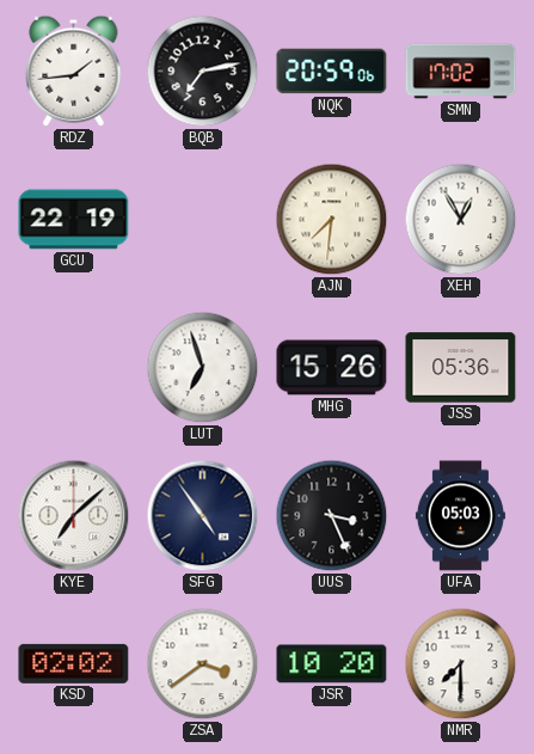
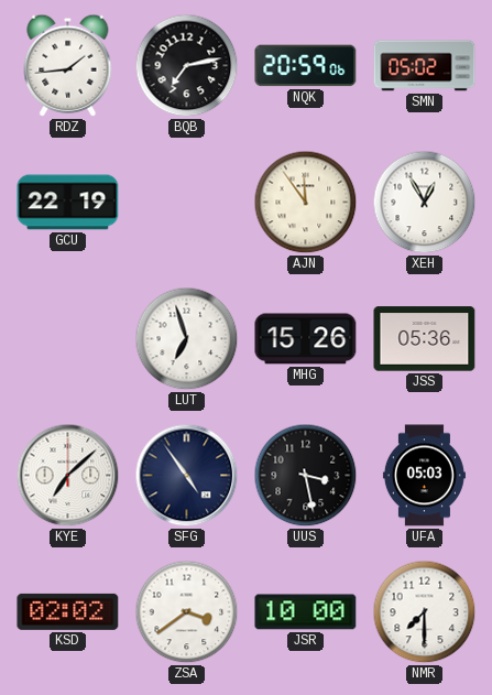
SMN: 17:02 -> 05:02
AJN: 7:31 -> 11:54
UUS: 3:26 -> 3:28
JSR: 10:20 -> 10:00
